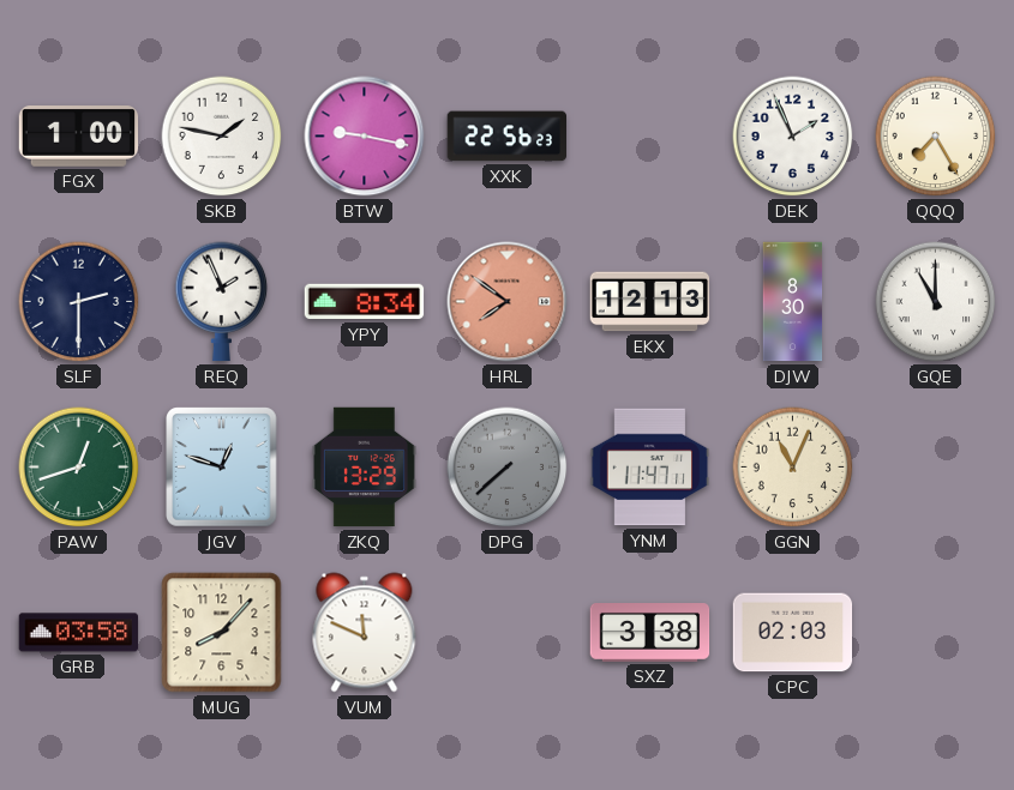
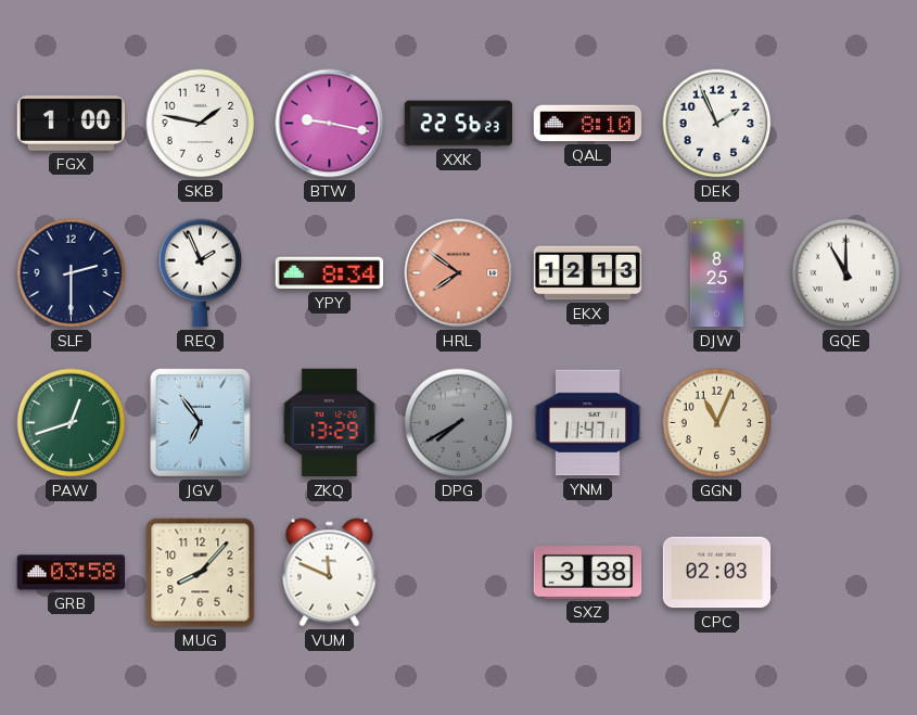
QAL: none -> 8:10
QQQ: 7:25 -> none
DJW: 8:30 -> 8:25
JGV: 12:48 -> 6:54
DPG: 7:38 -> 7:40
